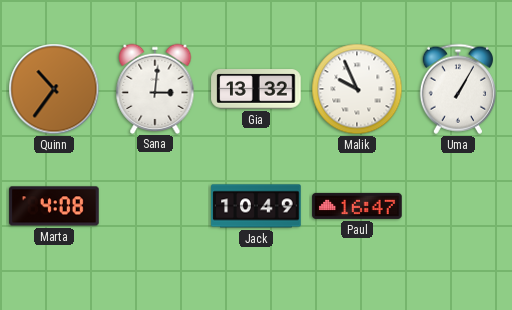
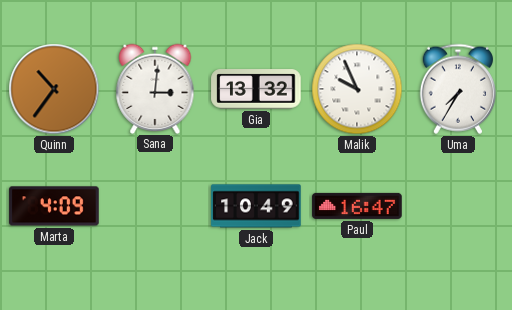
Uma: 1:05 -> 7:35
Marta: 4:08 -> 4:09
